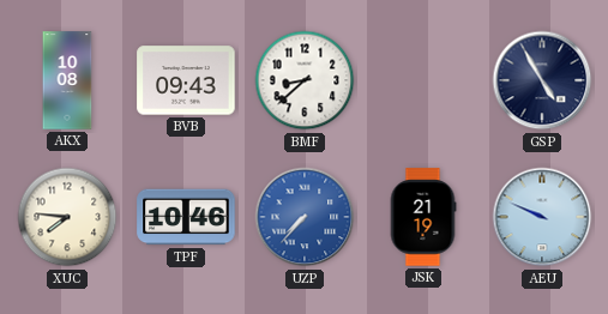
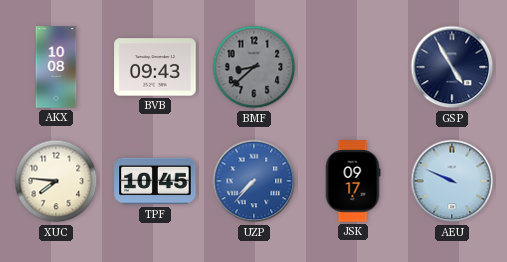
BMF dial: white -> grey
TPF: 10:46 -> 10:45
JSK: 21:19 -> 09:17
